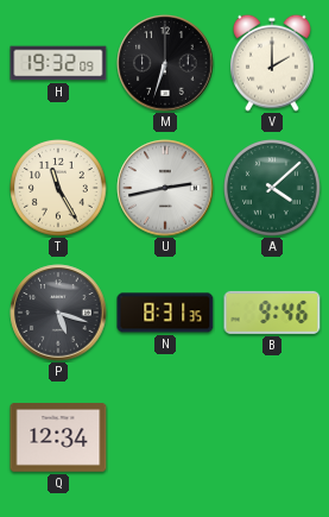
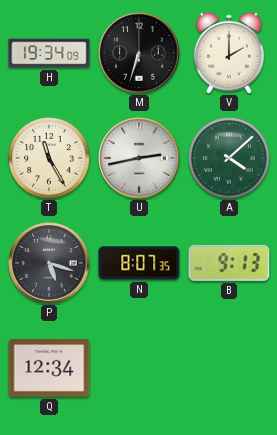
H: 19:32 -> 19:34
N: 8:31 -> 8:07
B: 9:46 -> 9:13
